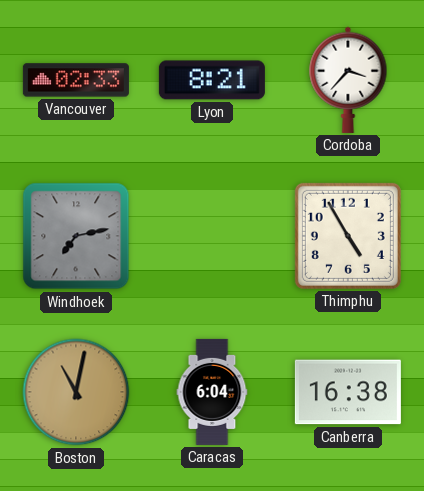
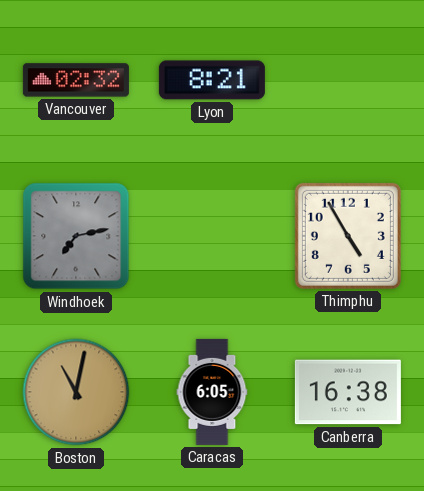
Vancouver: 02:33 -> 02:32
Cordoba: 3:37 -> none
Caracas: 6:04 -> 6:05
